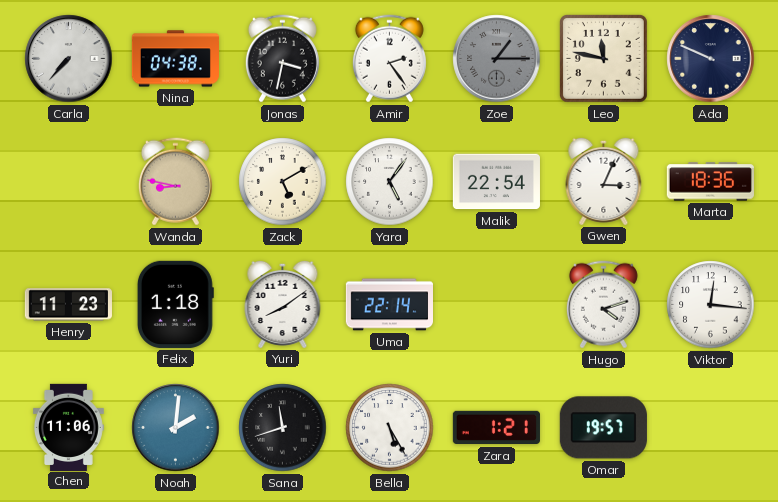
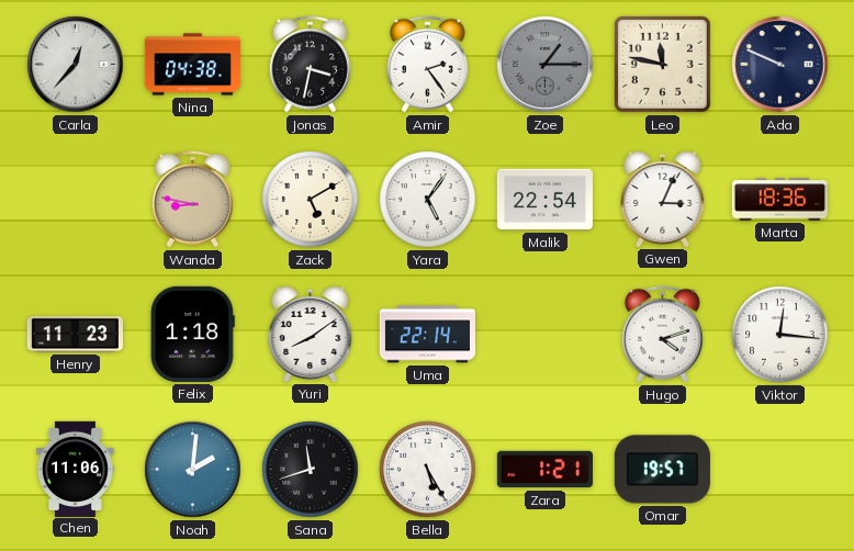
Carla: 7:37 -> 12:37
